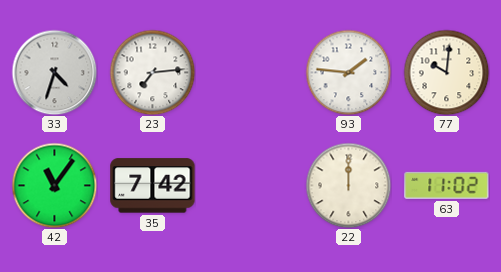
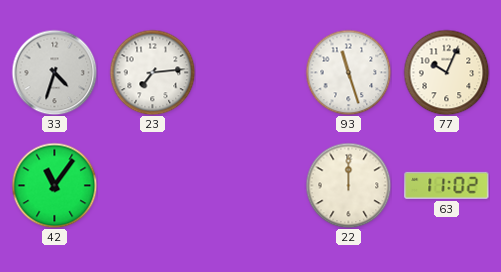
93: 1:46 -> 11:27
77: 10:01 -> 10:04
35: 7:42 -> none
